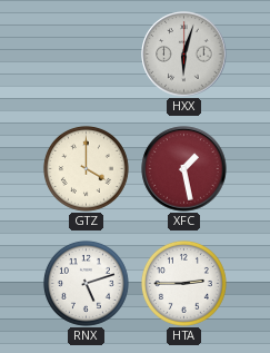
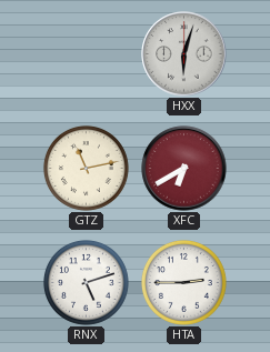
GTZ: 4:00 -> 11:13
XFC: 1:28 -> 6:40
